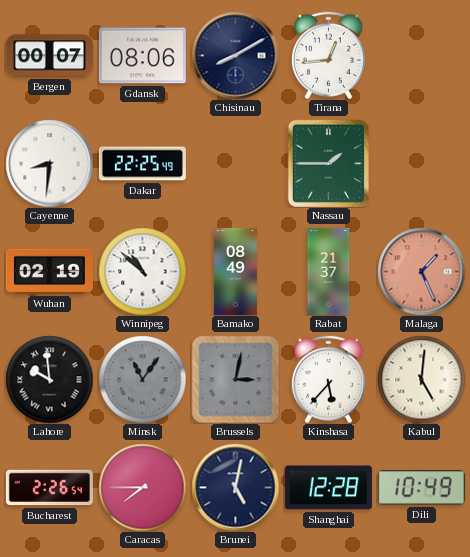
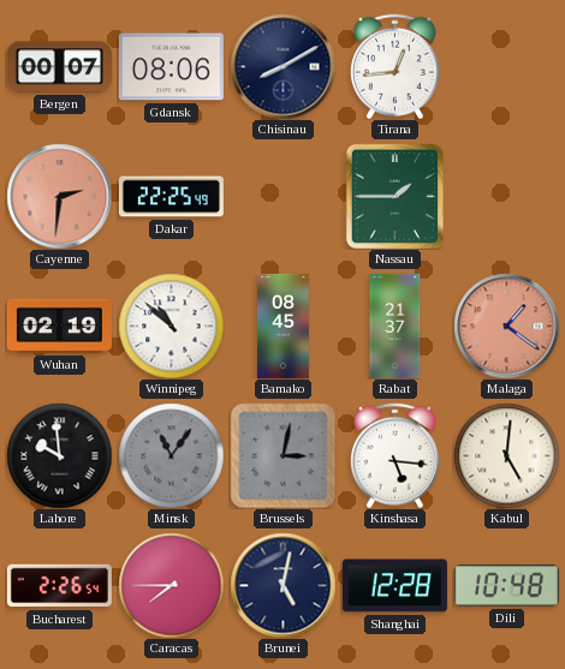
Cayenne: 8:31 -> 2:31
Cayenne dial: white -> salmon
Bamako: 08:49 -> 08:45
Malaga: 1:26 -> 1:21
Kinshasa: 5:37 -> 5:16
Dili: 10:49 -> 10:48
